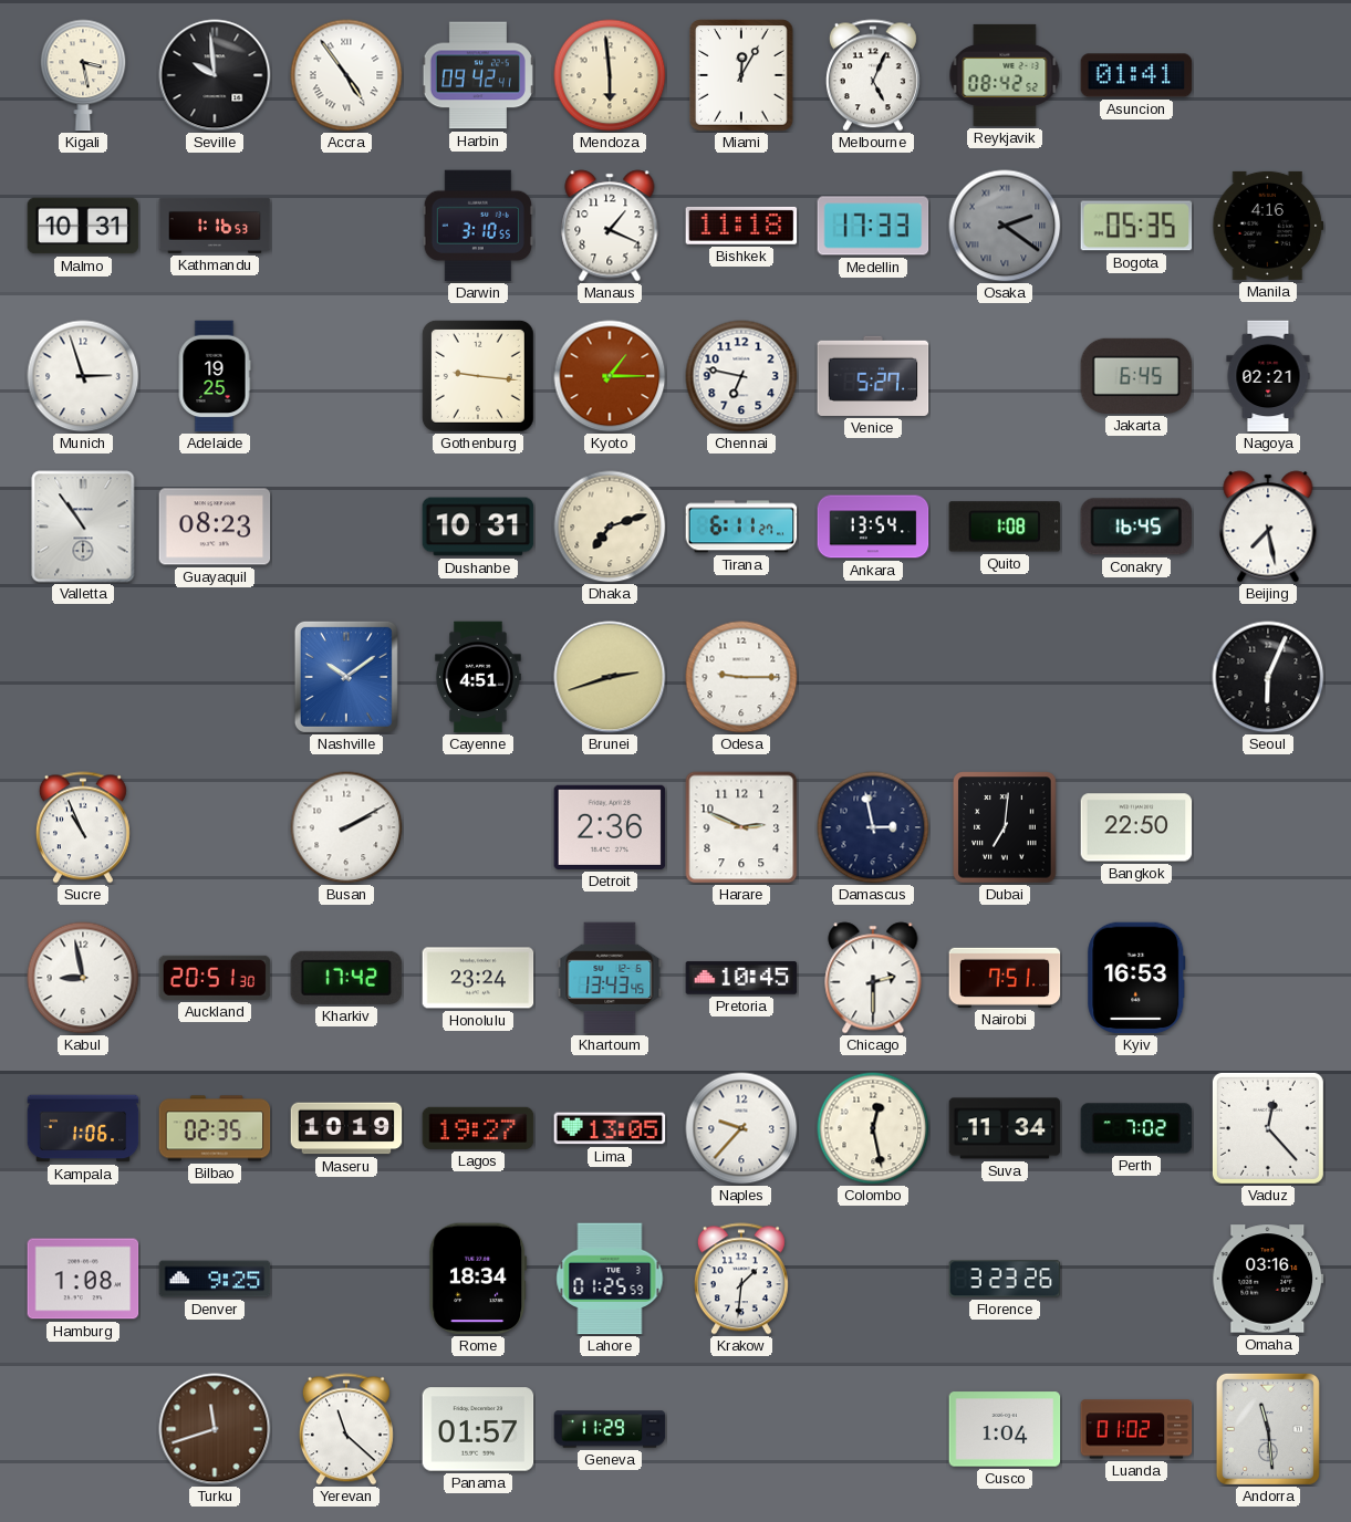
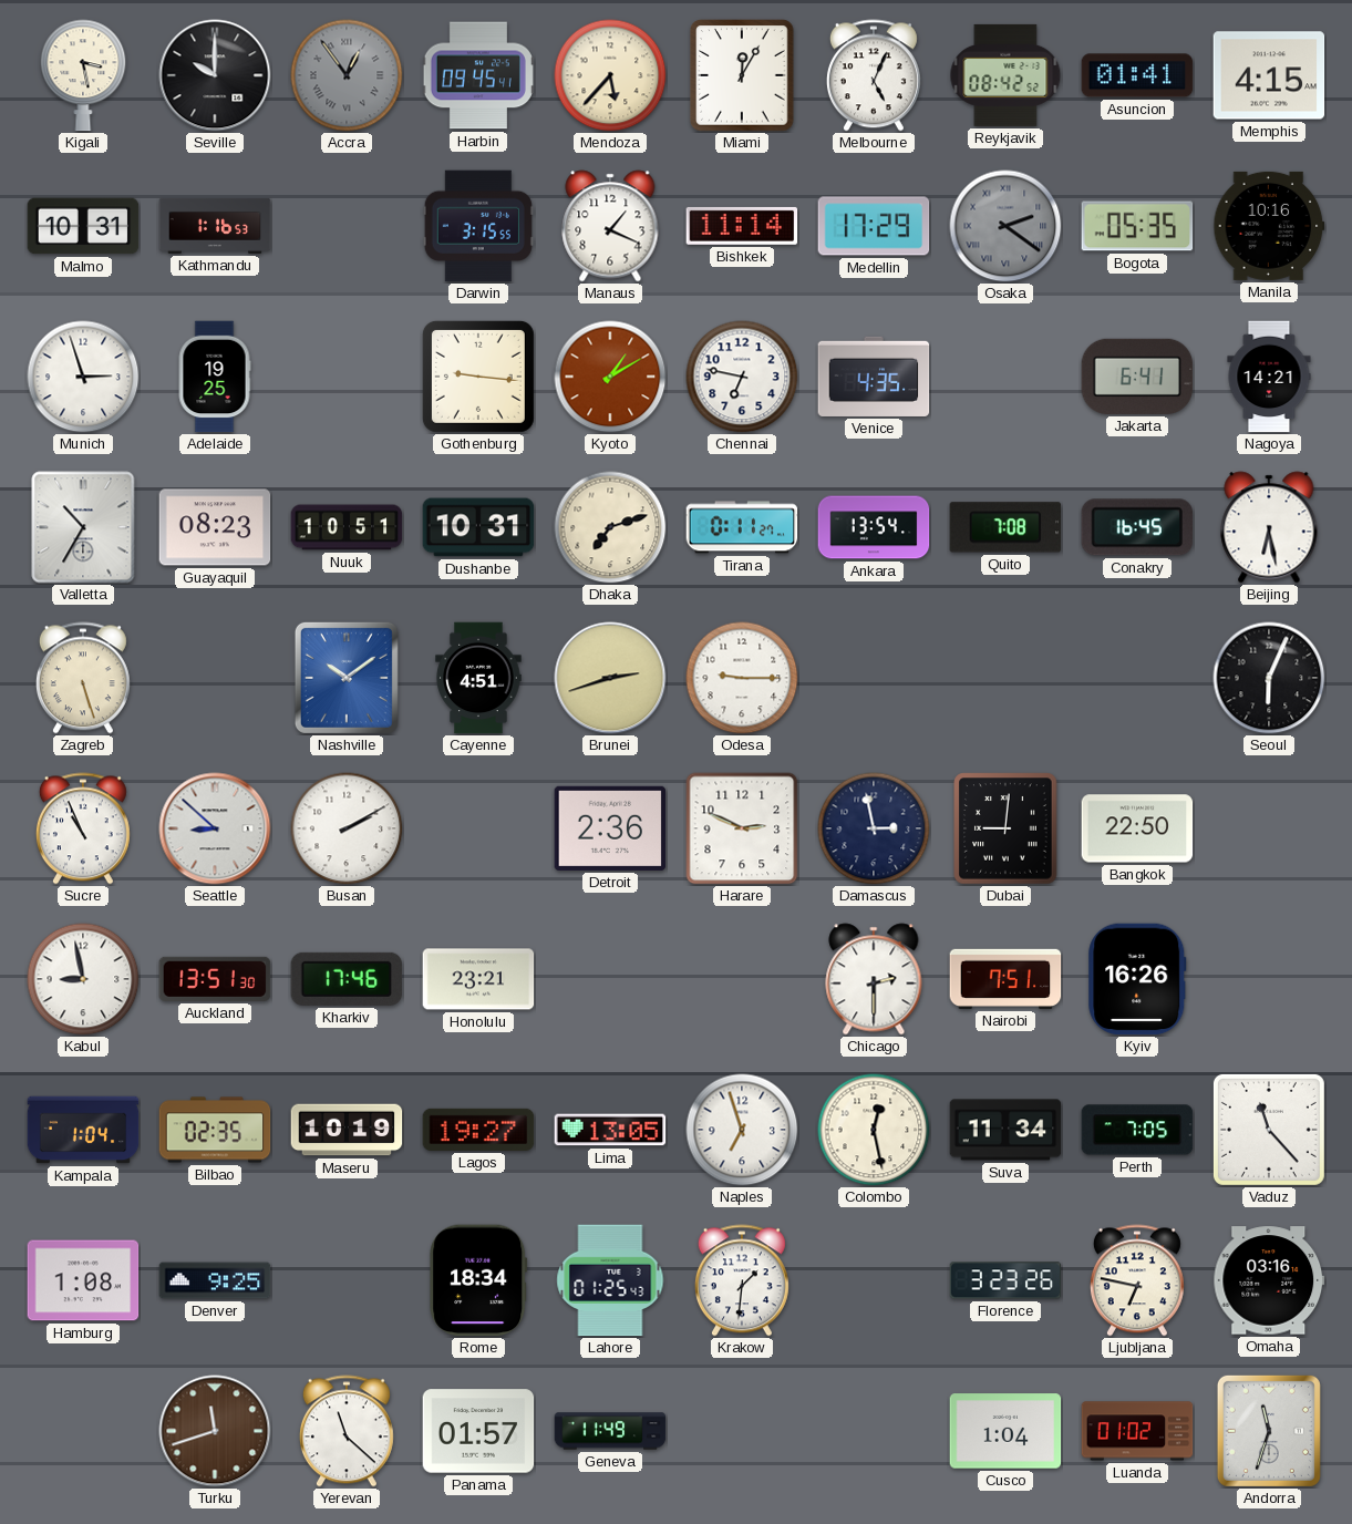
Seville: 9:59 -> 10:00
Accra: 4:54 -> 12:54
Accra dial: white -> grey
Harbin: 09:42 -> 09:45
Mendoza: 5:59 -> 5:37
Memphis: none -> 4:15
Darwin: 3:10 -> 3:15
Bishkek: 11:18 -> 11:14
Medellin: 17:33 -> 17:29
Manila: 4:16 -> 10:16
Kyoto: 1:15 -> 1:10
Venice: 5:27 -> 4:35
Jakarta: 6:45 -> 6:41
Nagoya: 02:21 -> 14:21
Valletta: 10:54 -> 10:35
Nuuk: none -> 10:51
Tirana: 6:11 -> 0:11
Quito: 1:08 -> 7:08
Beijing: 7:28 -> 6:28
Zagreb: none -> 5:27
Seattle: none -> 8:52
Dubai: 7:01 -> 9:01
Auckland: 20:51 -> 13:51
Kharkiv: 17:42 -> 17:46
Honolulu: 23:24 -> 23:21
Khartoum: 13:43 -> none
Pretoria: 10:45 -> none
Kyiv: 16:53 -> 16:26
Kampala: 1:06 -> 1:04
Naples: 9:37 -> 6:57
Perth: 7:02 -> 7:05
Vaduz: 12:23 -> 11:23
Lahore: 01:25:59 -> 01:25:43
Ljubljana: none -> 6:47
Geneva: 11:29 -> 11:49
Andorra: 11:29 -> 11:33
